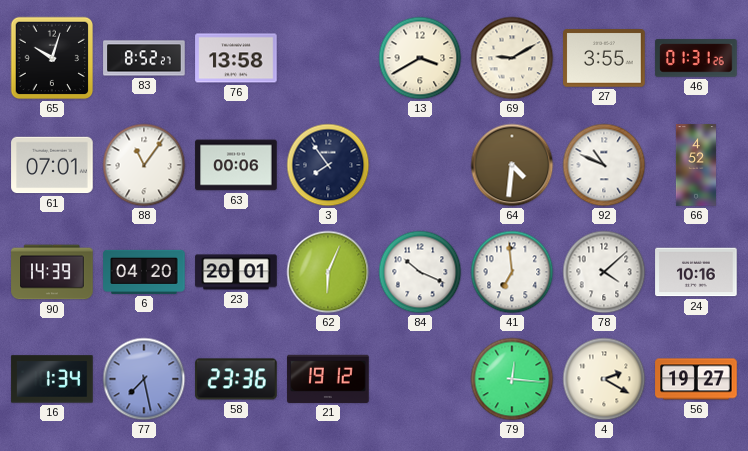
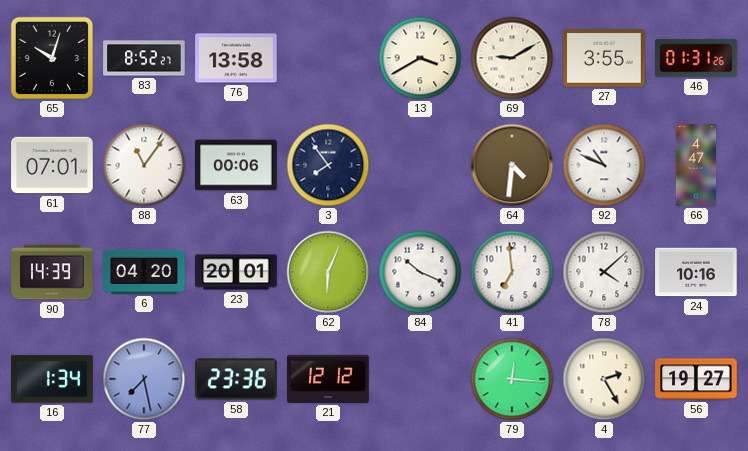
66: 4:52 -> 4:47
21: 19:12 -> 12:12
4: 2:20 -> 2:25
